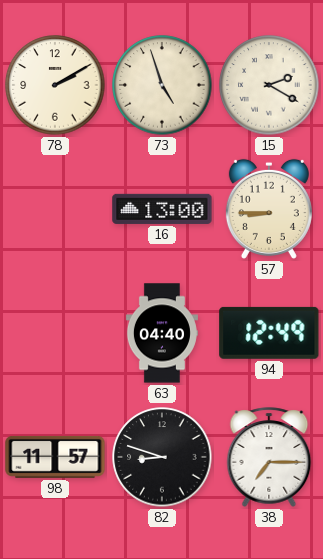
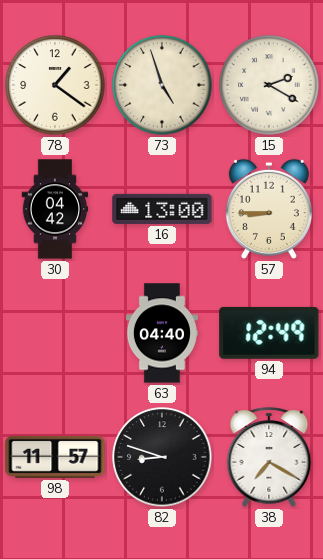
78: 2:10 -> 1:21
30: none -> 04:42
38: 7:15 -> 7:20
